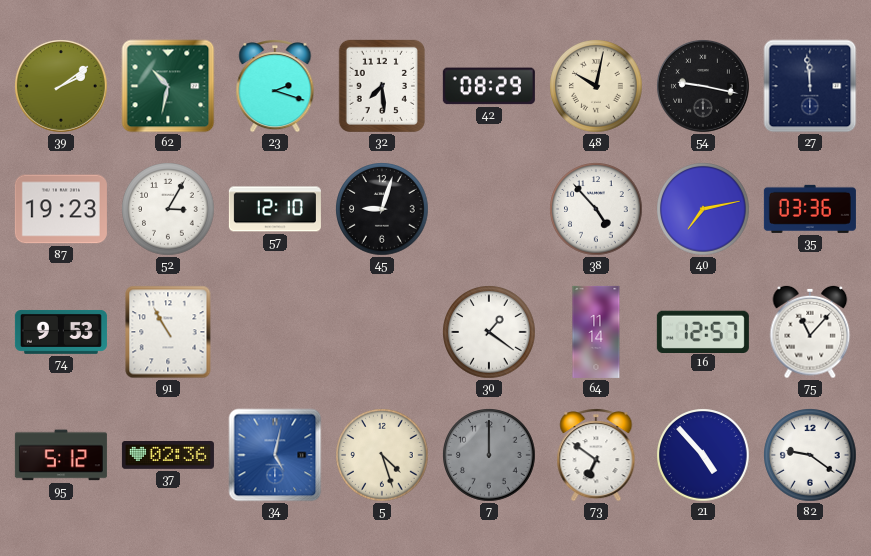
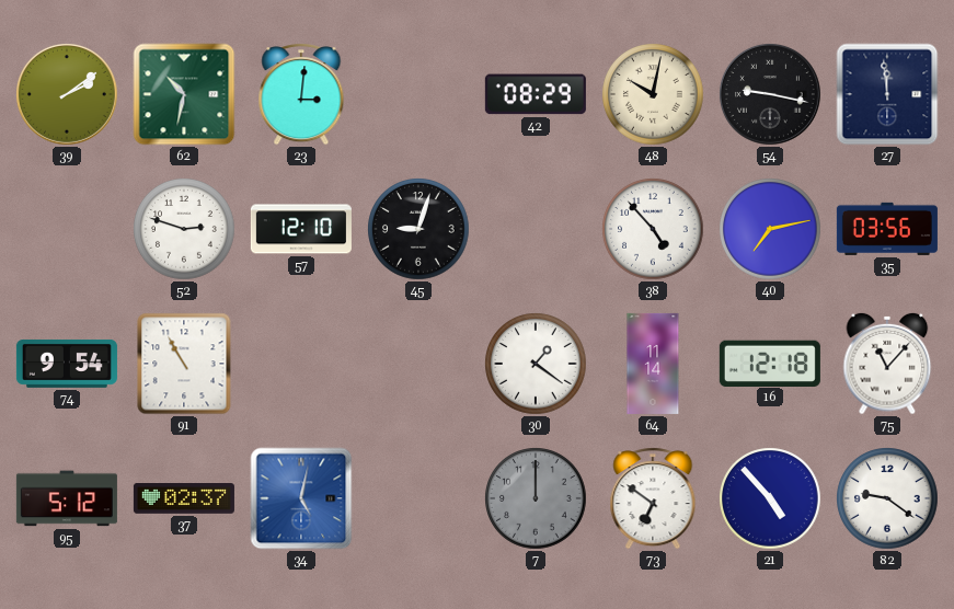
23: 2:18 -> 3:01
32: 7:29 -> none
87: 19:23 -> none
52: 3:05 -> 2:48
35: 03:36 -> 03:56
74: 9:53 -> 9:54
16: 12:57 -> 12:18
37: 02:36 -> 02:37
5: 4:27 -> none
